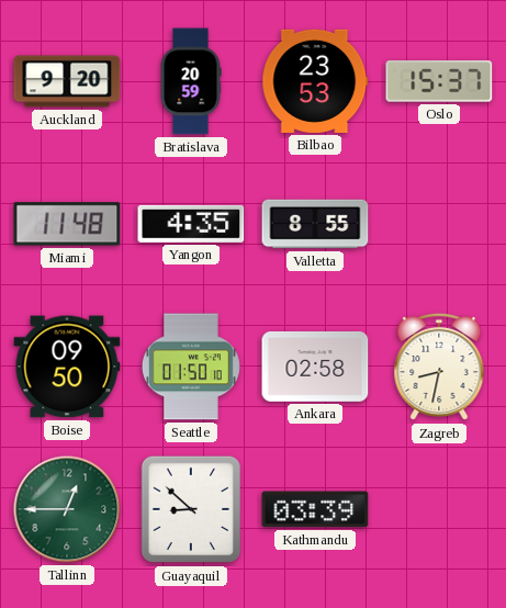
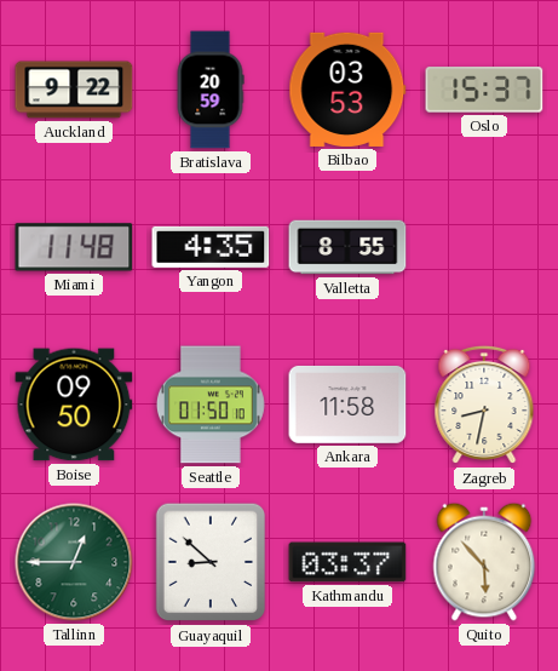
Auckland: 9:20 -> 9:22
Bilbao: 23:53 -> 03:53
Ankara: 02:58 -> 11:58
Kathmandu: 03:39 -> 03:37
Quito: none -> 5:53
